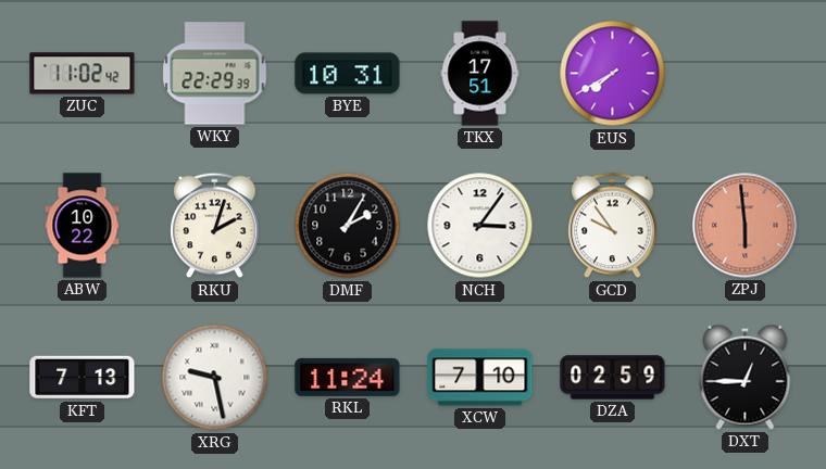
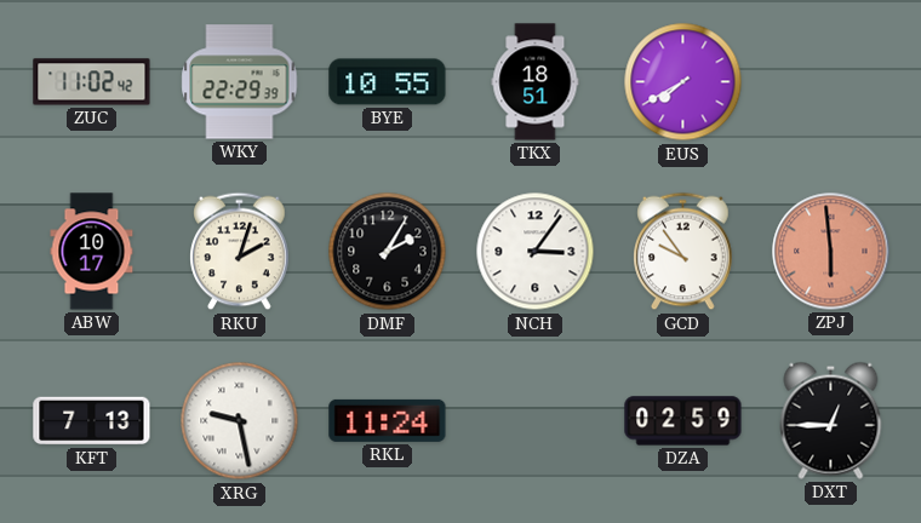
BYE: 10:31 -> 10:55
TKX: 17:51 -> 18:51
ABW: 10:22 -> 10:17
XCW: 7:10 -> none
